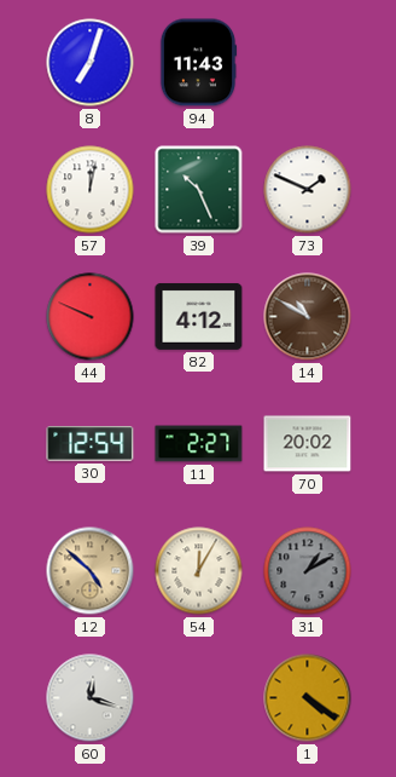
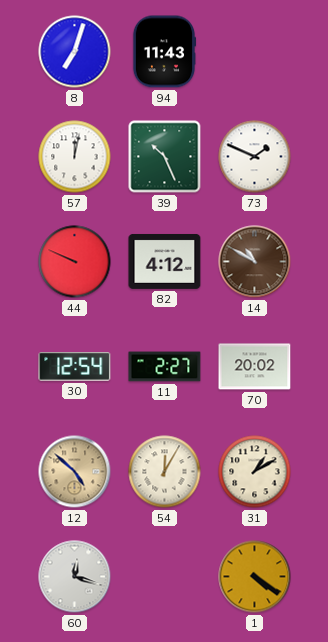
31 dial: grey -> cream
